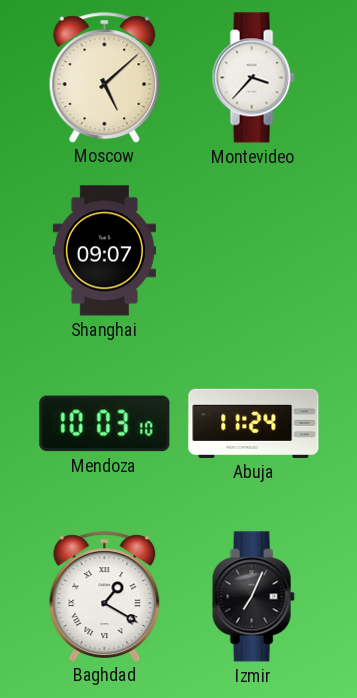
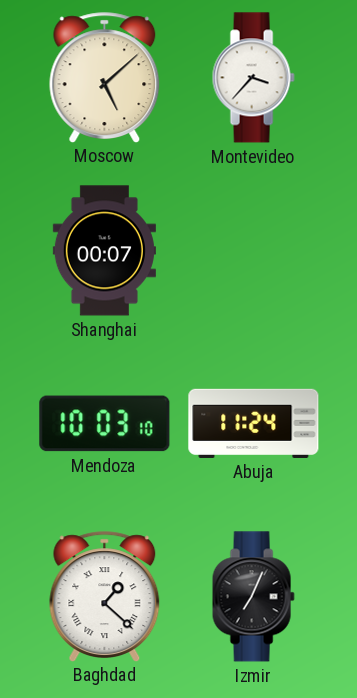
Shanghai: 09:07 -> 00:07
Baghdad: 1:20 -> 1:22
